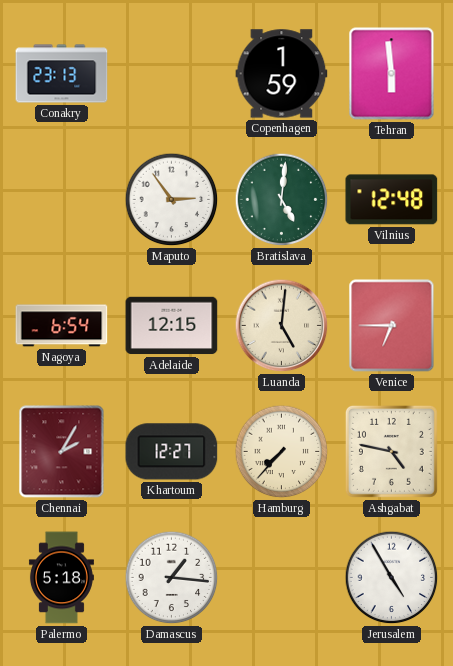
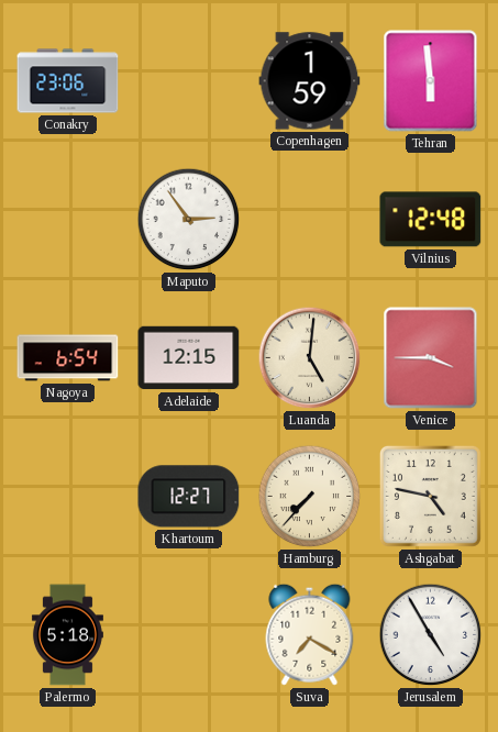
Conakry: 23:13 -> 23:06
Bratislava: 5:01 -> none
Venice: 6:45 -> 3:45
Chennai: 2:05 -> none
Damascus: 1:16 -> none
Suva: none -> 7:20
